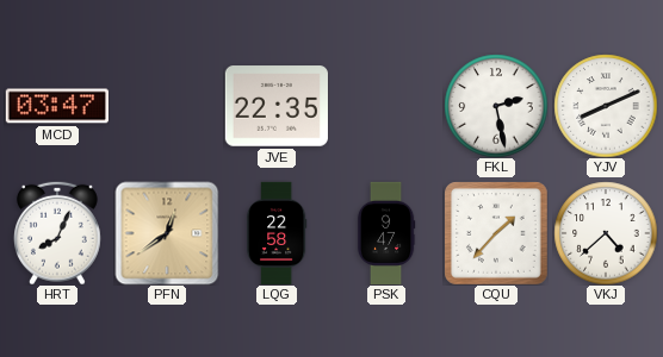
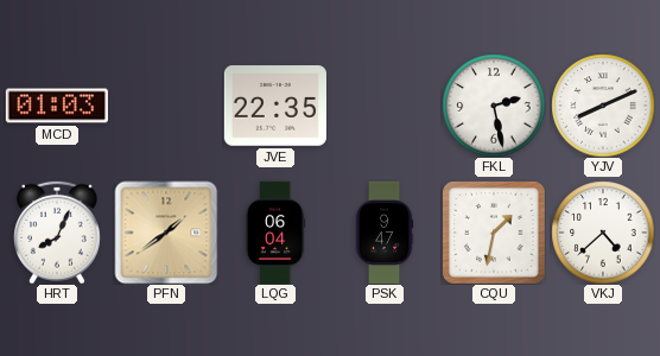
MCD: 03:47 -> 01:03
PFN: 12:39 -> 1:39
LQG: 22:58 -> 06:04
CQU: 1:37 -> 1:32
